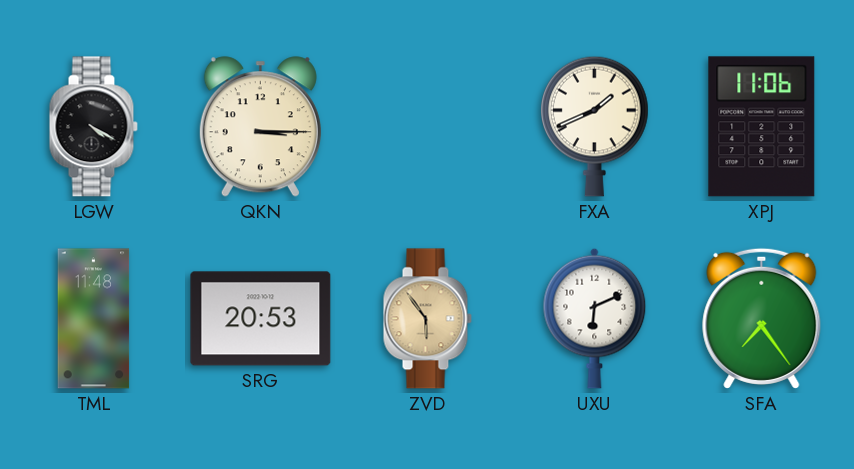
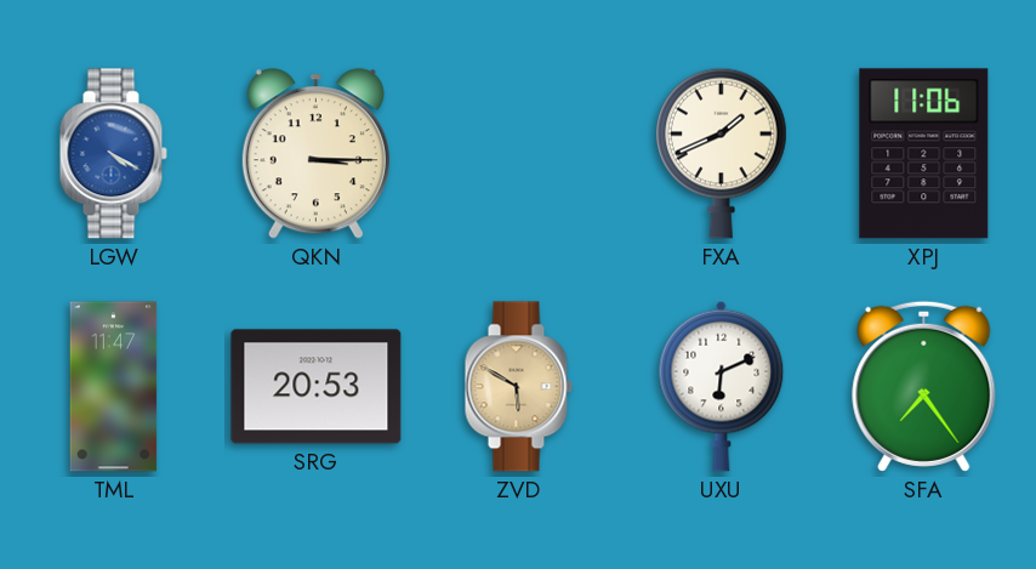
LGW dial: black -> blue
TML: 11:48 -> 11:47
ZVD: 5:54 -> 5:50
